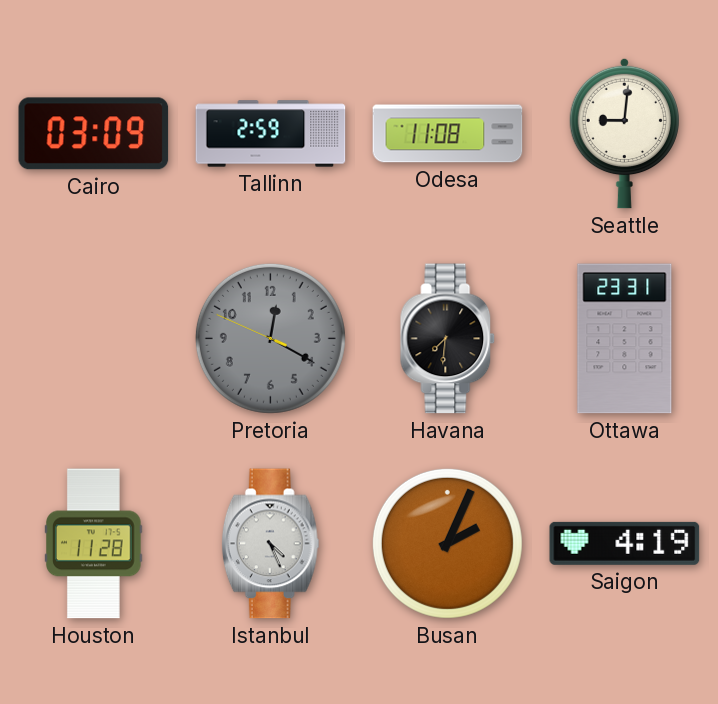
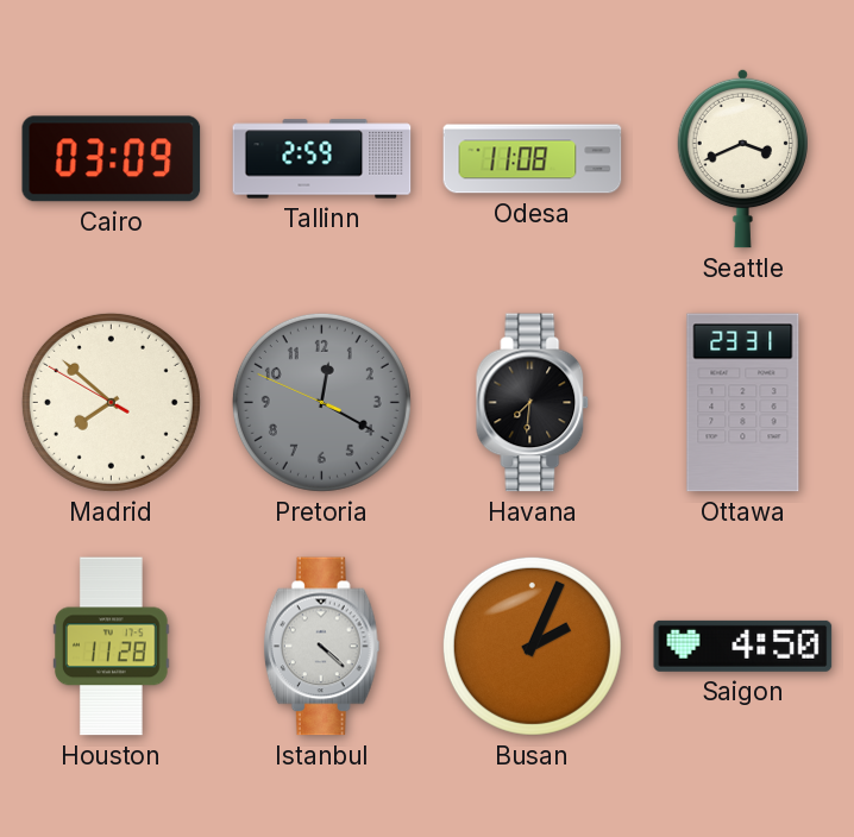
Seattle: 9:01 -> 3:41
Madrid: none -> 7:51
Istanbul: 4:26 -> 4:22
Saigon: 4:19 -> 4:50
